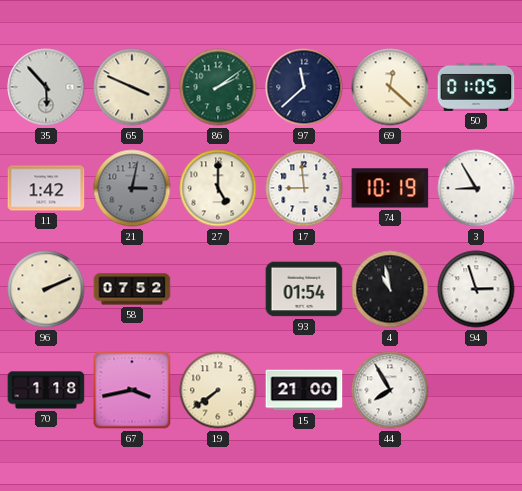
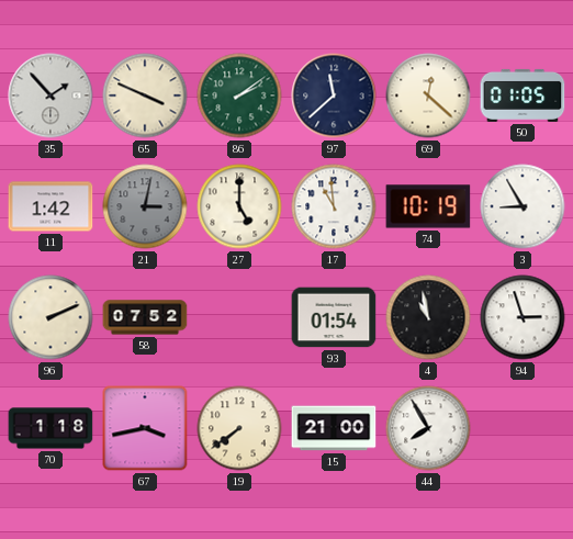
35: 5:53 -> 1:53
17: 8:59 -> 10:59
